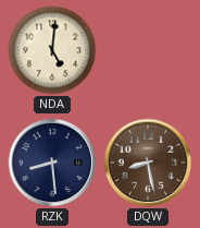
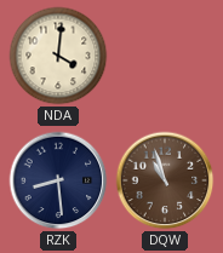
NDA: 5:01 -> 4:01
DQW: 8:28 -> 10:57
